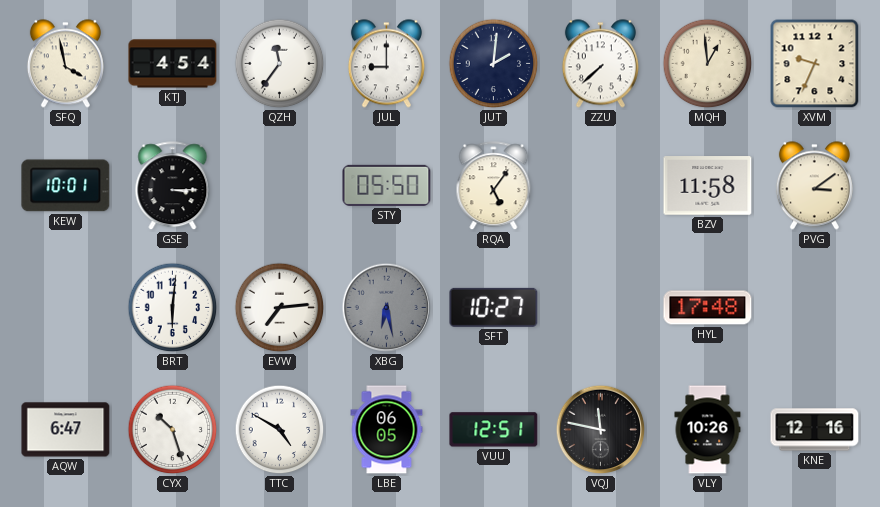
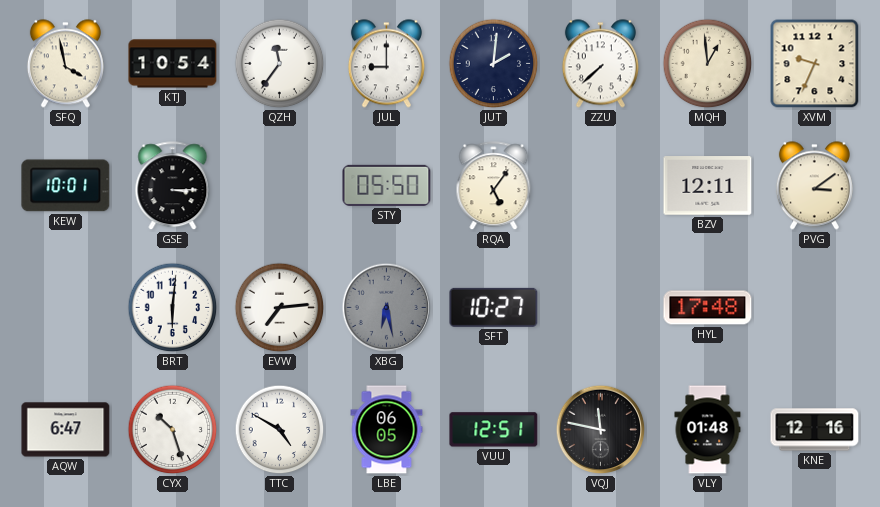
KTJ: 4:54 -> 10:54
BZV: 11:58 -> 12:11
VLY: 10:26 -> 01:48
